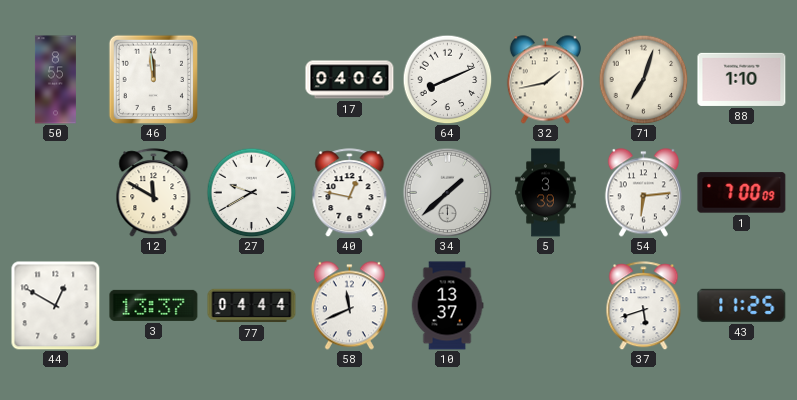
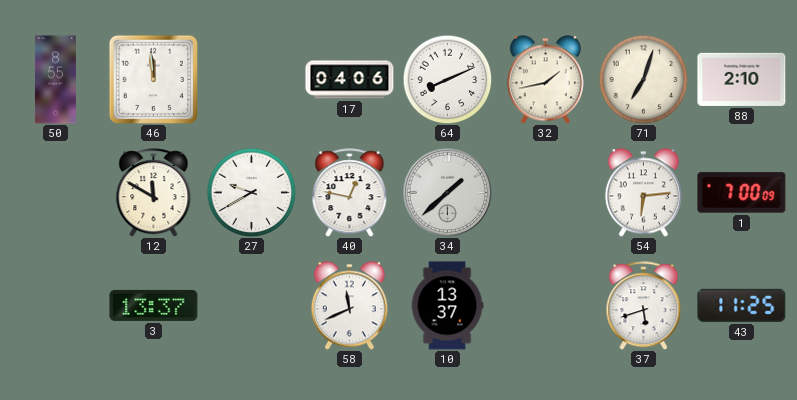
88: 1:10 -> 2:10
5: 3:39 -> none
44: 12:50 -> none
77: 04:44 -> none
